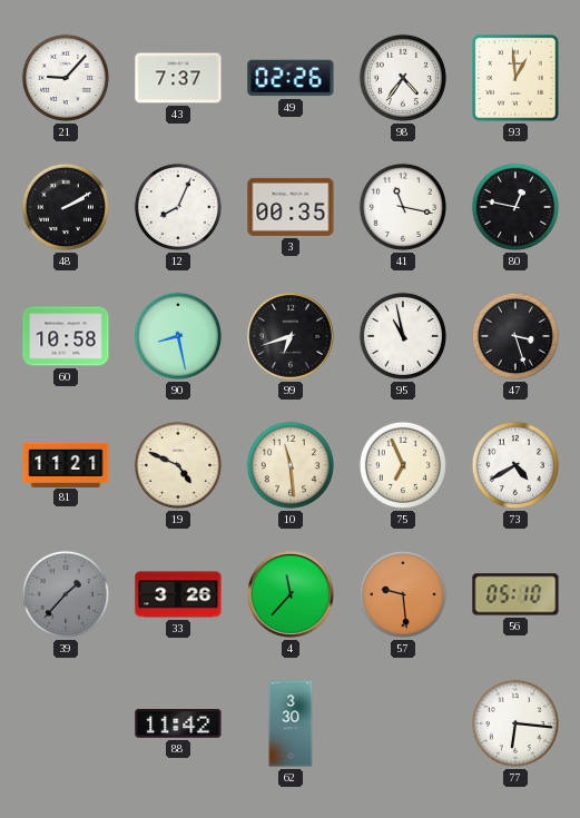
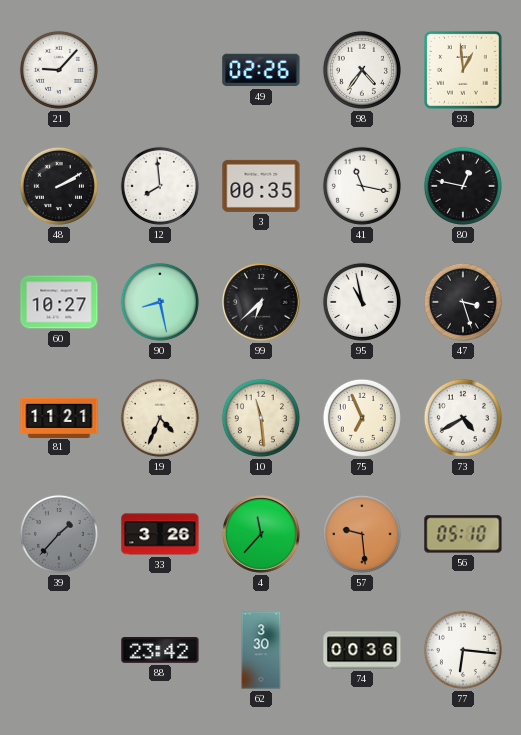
43: 7:37 -> none
12: 8:04 -> 7:59
60: 10:58 -> 10:27
99: 6:42 -> 6:38
19: 4:49 -> 4:34
88: 11:42 -> 23:42
74: none -> 00:36
